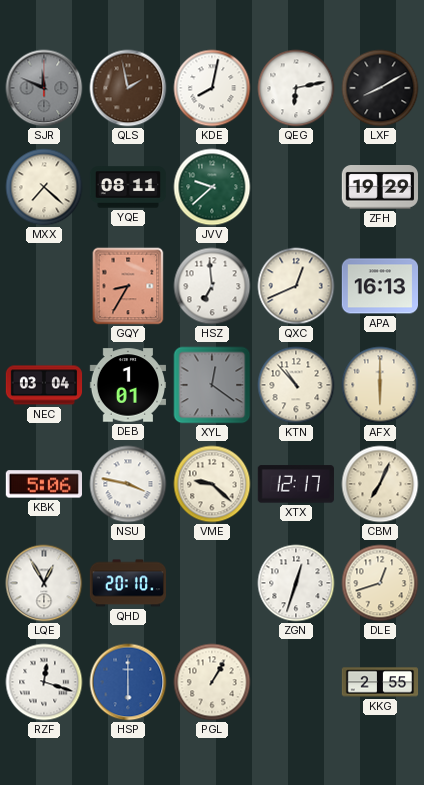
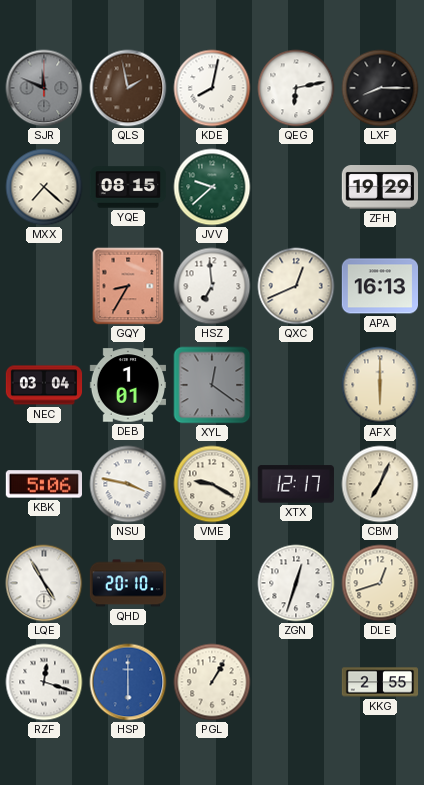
LXF: 8:10 -> 8:15
YQE: 08:11 -> 08:15
KTN: 10:53 -> none
VME: 9:22 -> 9:20
LQE: 12:55 -> 4:55
